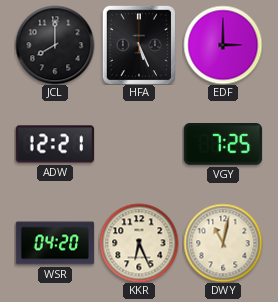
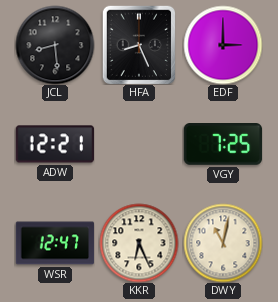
JCL: 8:00 -> 8:29
HFA: 5:26 -> 8:26
WSR: 04:20 -> 12:47
